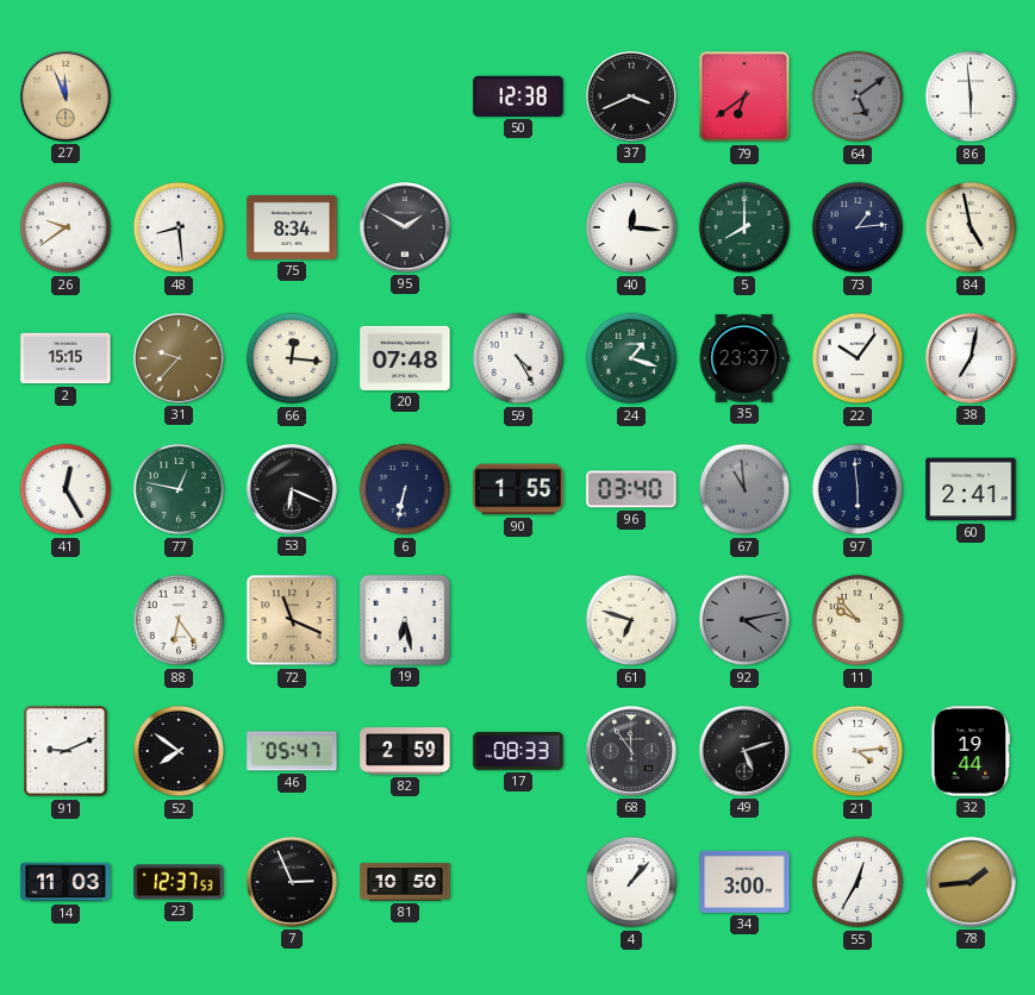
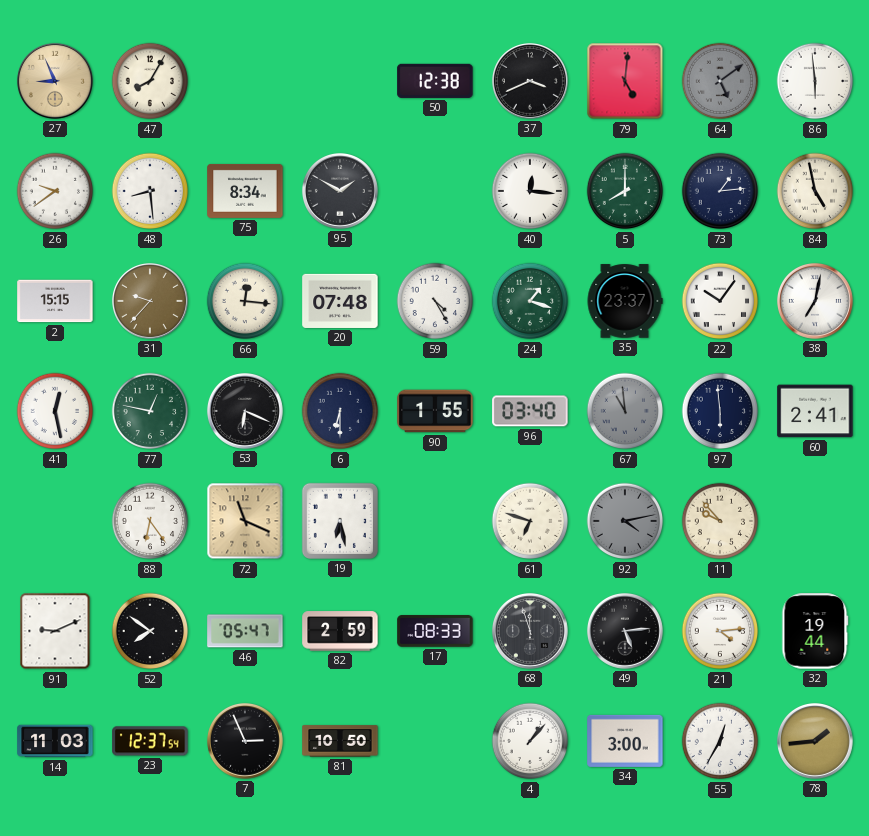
27: 11:56 -> 8:56
47: none -> 8:05
79: 6:39 -> 5:01
41: 12:25 -> 12:28
6: 6:32 -> 6:30
68: 11:54 -> 11:57
49: 5:12 -> 5:14
23: 12:37:53 -> 12:37:54
